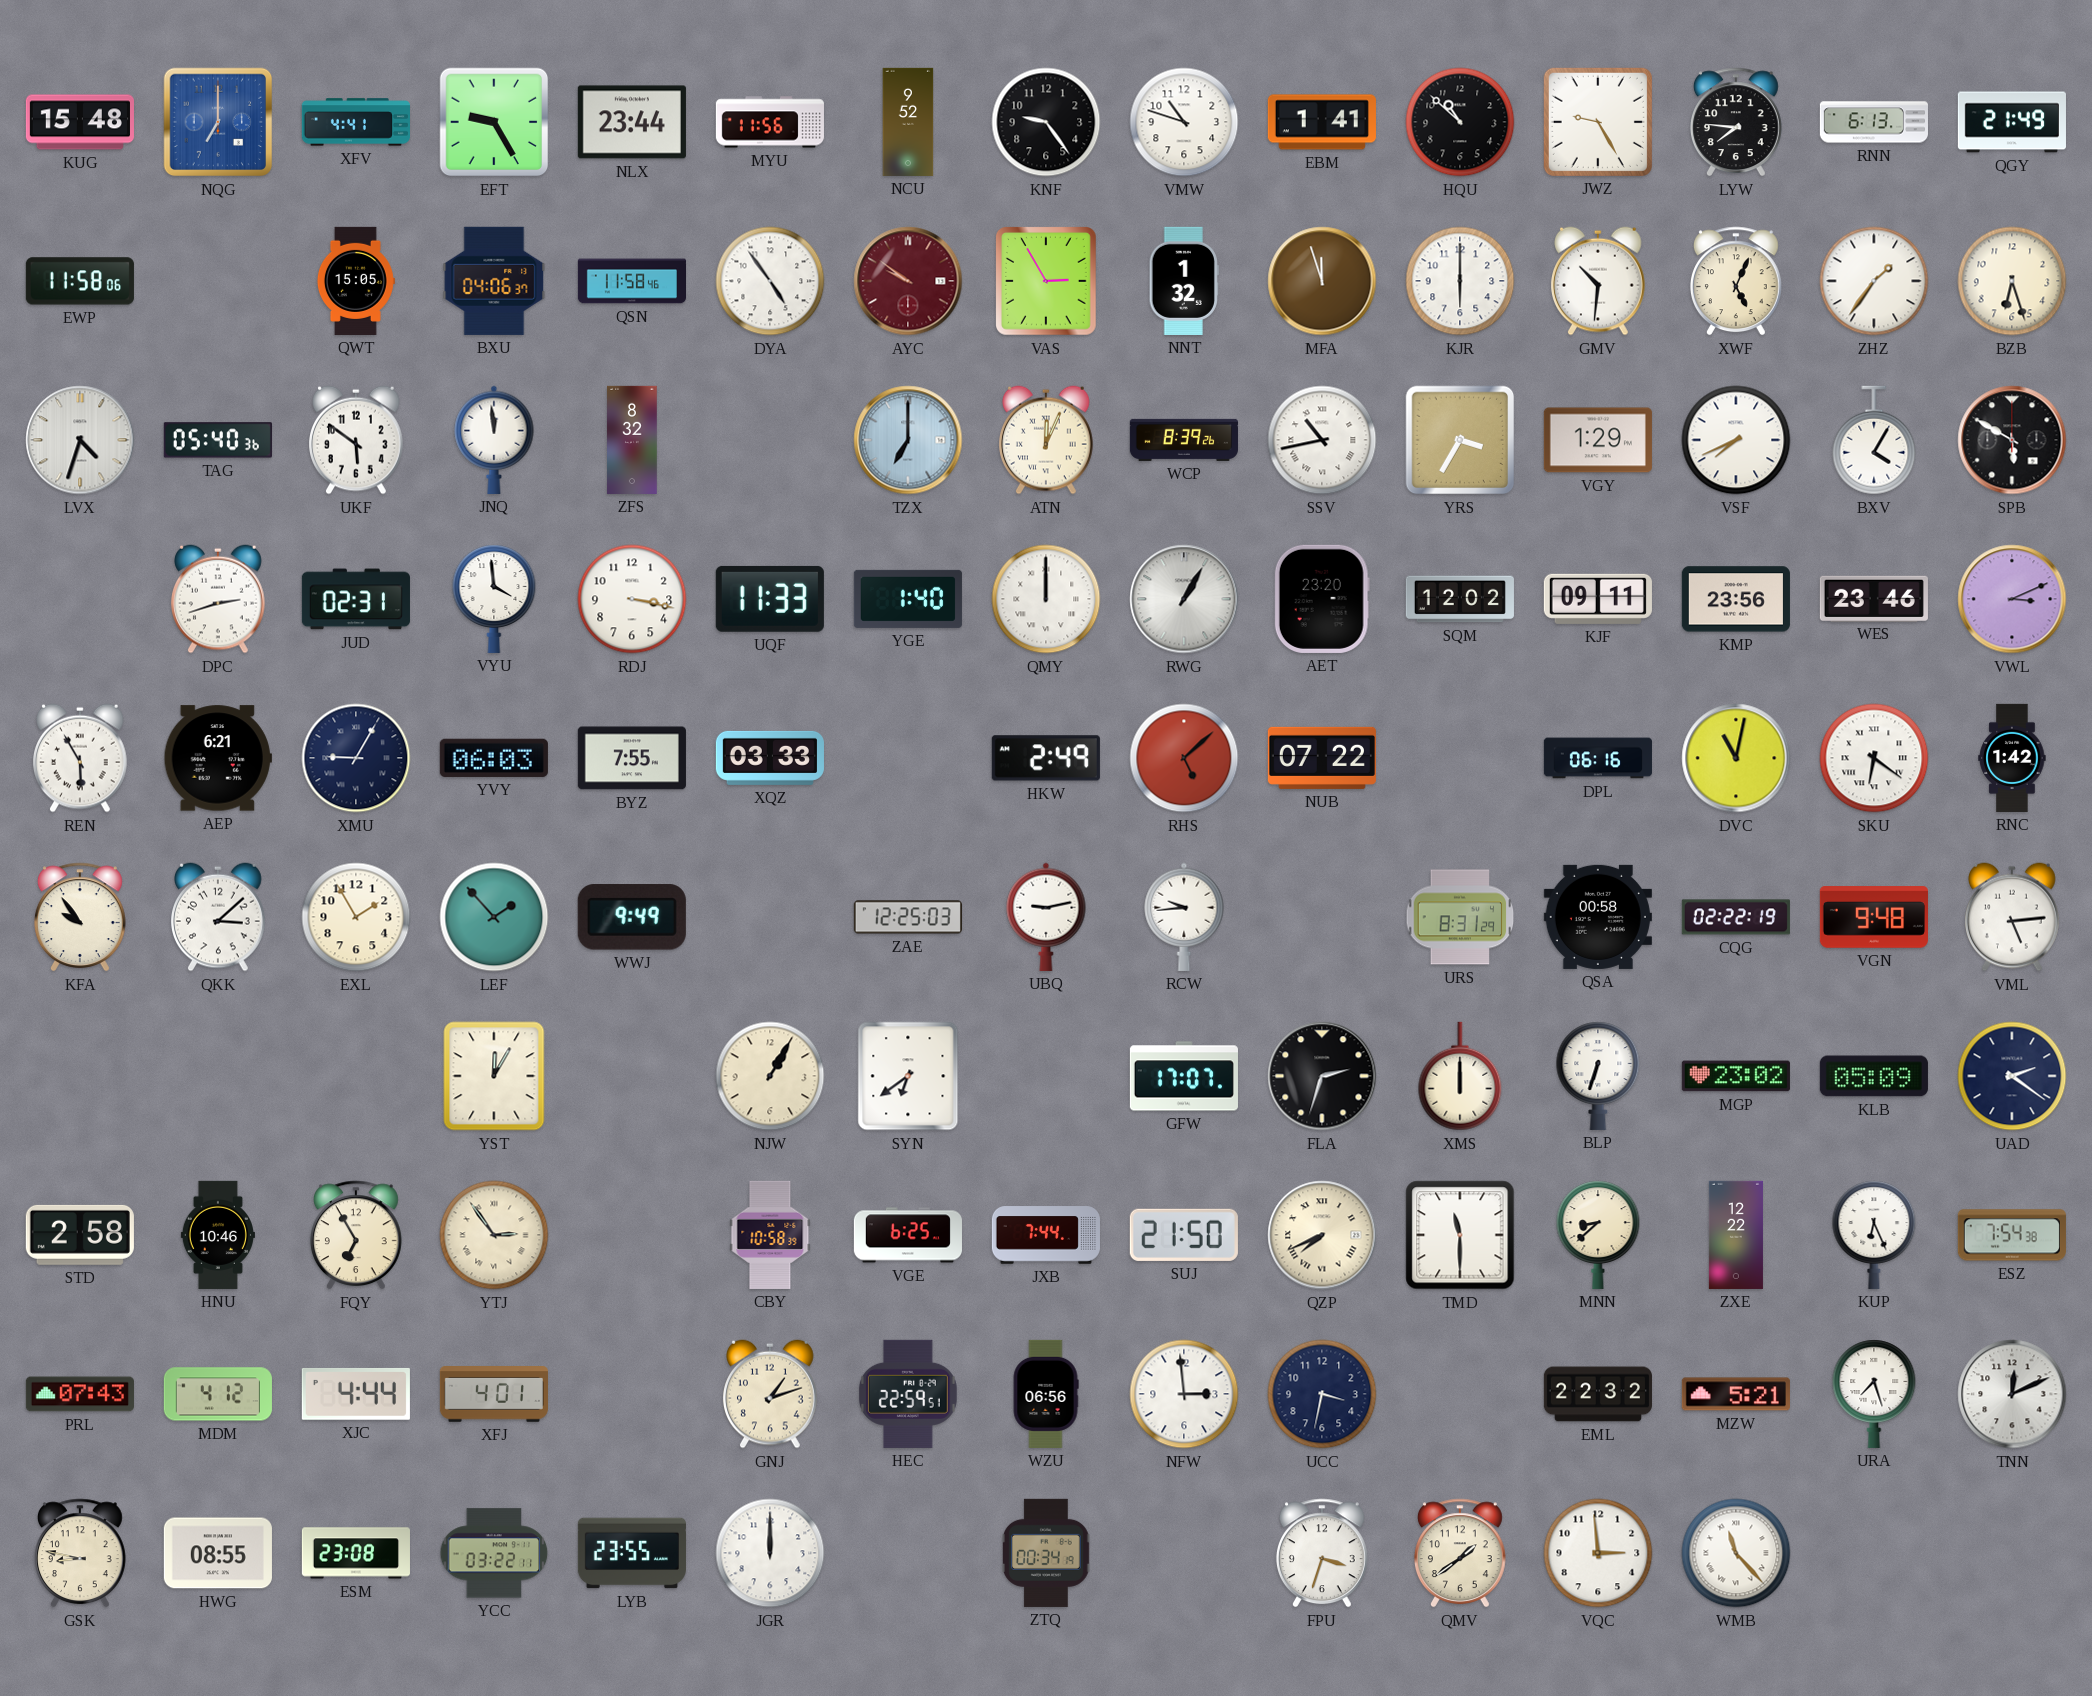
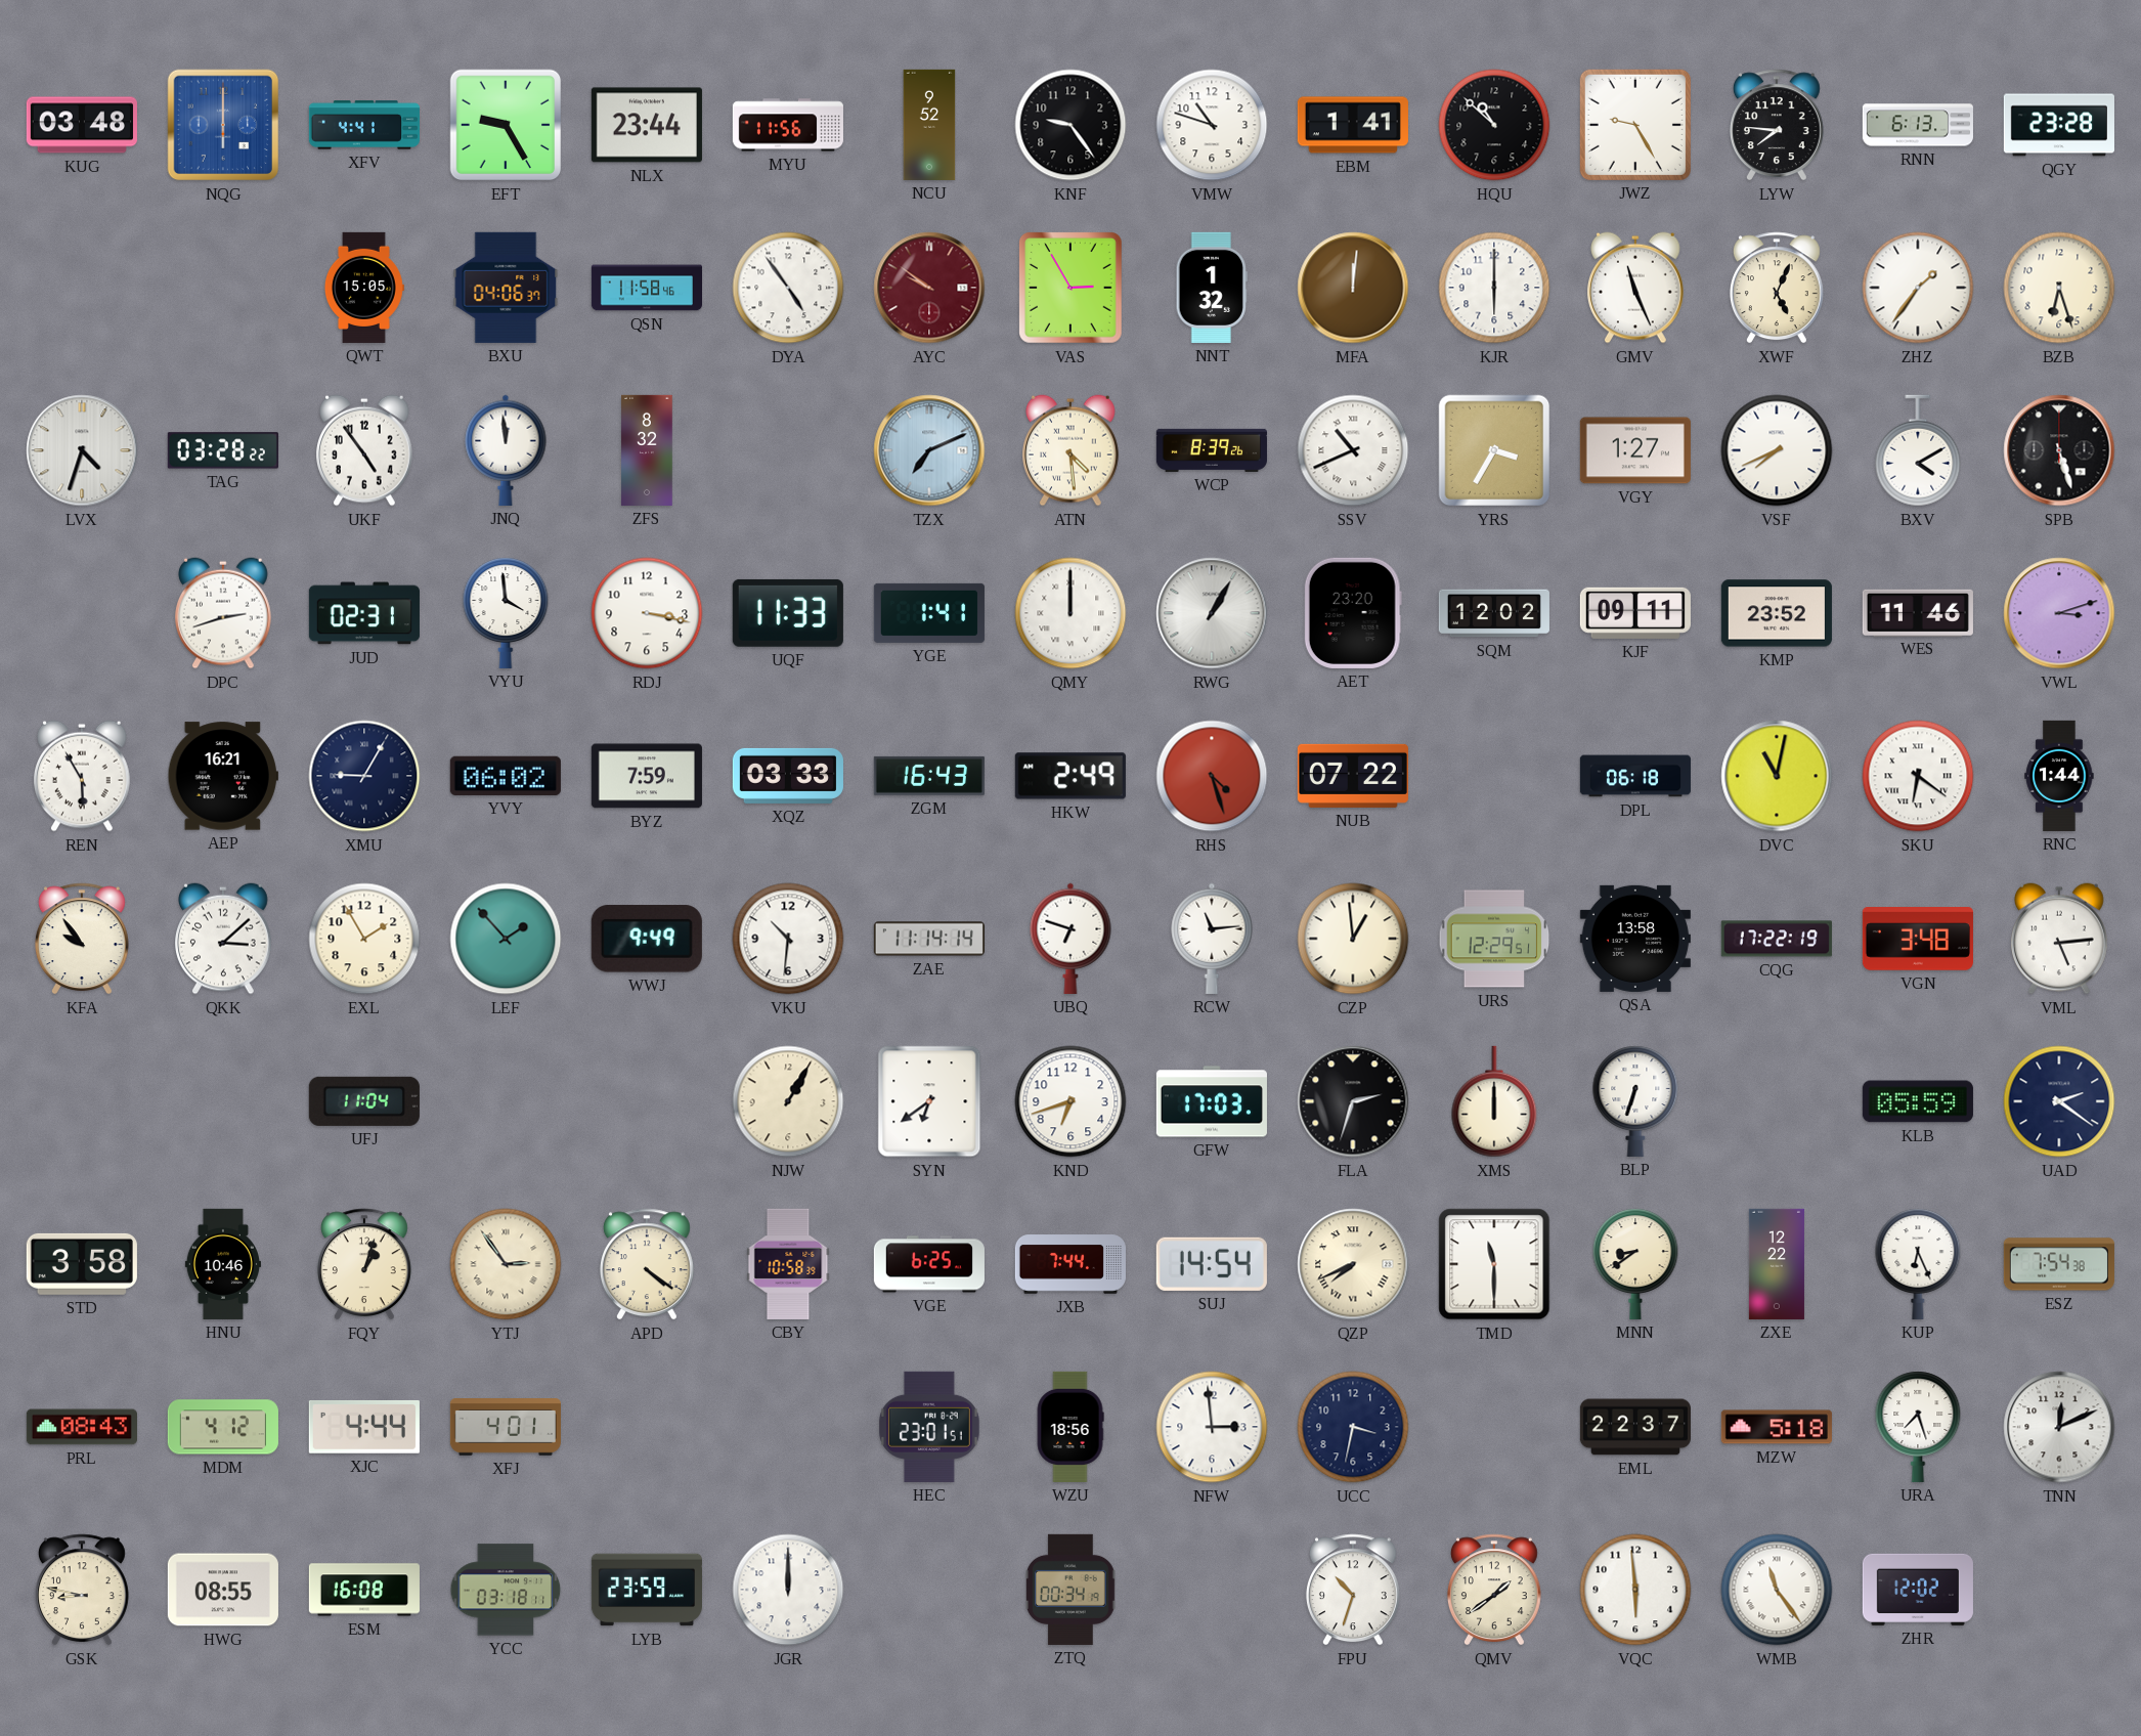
KUG: 15:48 -> 03:48
NQG: 7:00 -> 6:00
QGY: 21:49 -> 23:28
EWP: 11:58 -> none
MFA: 11:57 -> 12:01
GMV: 10:31 -> 11:26
TAG: 05:40 -> 03:28
UKF: 5:51 -> 4:54
TZX: 7:00 -> 7:11
ATN: 12:04 -> 4:29
SSV: 10:43 -> 10:41
VGY: 1:29 -> 1:27
BXV: 4:05 -> 4:10
SPB: 5:50 -> 5:27
YGE: 1:40 -> 1:41
KMP: 23:56 -> 23:52
WES: 23:46 -> 11:46
VWL: 3:11 -> 3:12
AEP: 6:21 -> 16:21
YVY: 06:03 -> 06:02
BYZ: 7:55 -> 7:59
ZGM: none -> 16:43
RHS: 5:08 -> 4:27
DPL: 06:16 -> 06:18
RNC: 1:42 -> 1:44
VKU: none -> 10:31
ZAE: 12:25 -> 11:14
UBQ: 9:13 -> 6:48
RCW: 9:44 -> 11:14
CZP: none -> 12:59
URS: 8:31 -> 12:29
QSA: 00:58 -> 13:58
CQG: 02:22 -> 17:22
VGN: 9:48 -> 3:48
UFJ: none -> 11:04
YST: 12:05 -> none
KND: none -> 6:42
GFW: 17:07 -> 17:03
MGP: 23:02 -> none
KLB: 05:09 -> 05:59
STD: 2:58 -> 3:58
FQY: 6:55 -> 1:03
APD: none -> 4:21
SUJ: 21:50 -> 14:54
MNN: 8:38 -> 8:39
PRL: 07:43 -> 08:43
GNJ: 1:12 -> none
HEC: 22:59 -> 23:01
WZU: 06:56 -> 18:56
EML: 22:32 -> 22:37
MZW: 5:21 -> 5:18
ESM: 23:08 -> 16:08
YCC: 03:22 -> 03:18
LYB: 23:55 -> 23:59
FPU: 3:33 -> 10:33
VQC: 2:59 -> 5:59
WMB: 11:23 -> 11:24
ZHR: none -> 12:02
